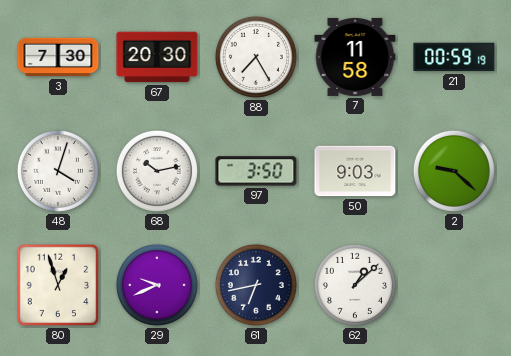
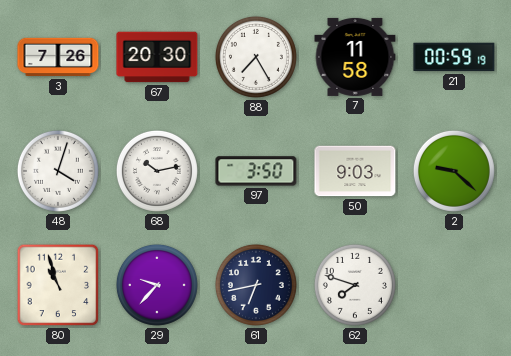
3: 7:30 -> 7:26
80: 12:57 -> 10:57
29: 9:41 -> 9:37
62: 1:08 -> 7:48
